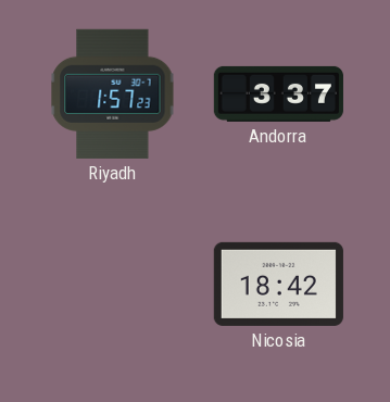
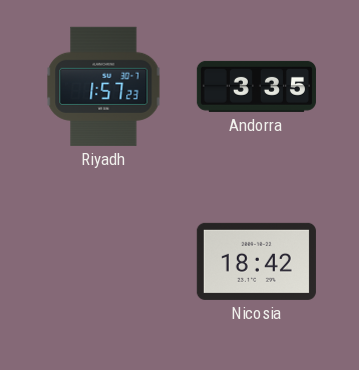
Andorra: 3:37 -> 3:35
